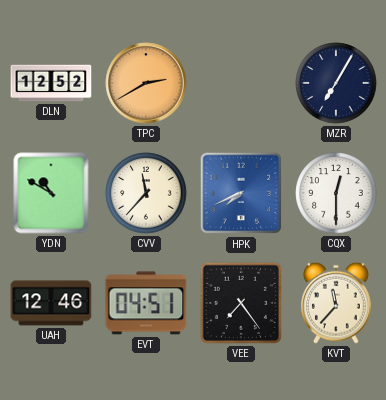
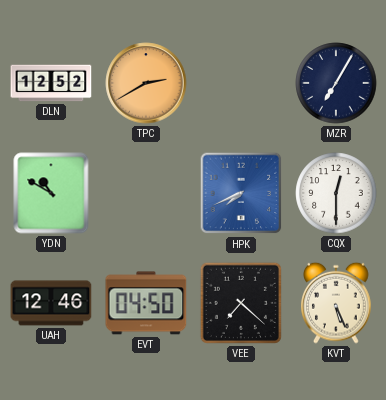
CVV: 11:37 -> none
EVT: 04:51 -> 04:50
VEE: 7:24 -> 7:22
KVT: 11:37 -> 5:26
